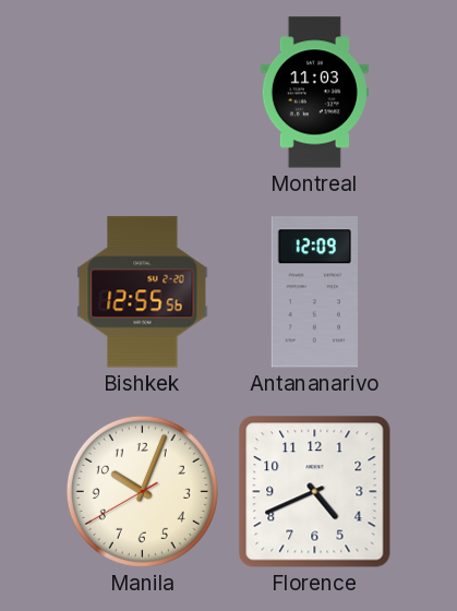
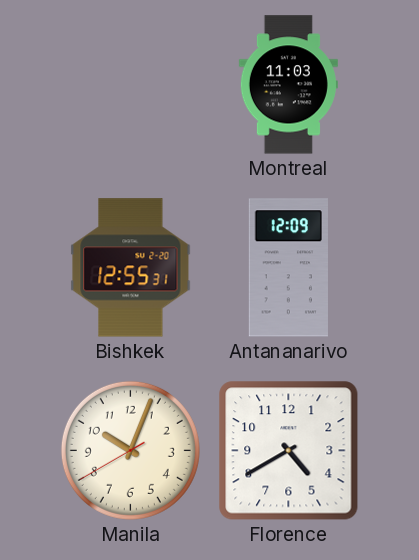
Bishkek: 12:55:56 -> 12:55:31
Florence: 4:41 -> 4:40
